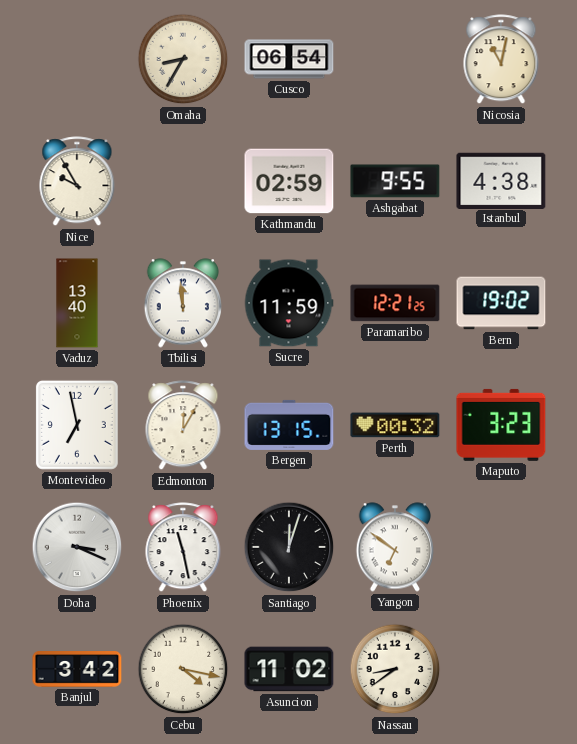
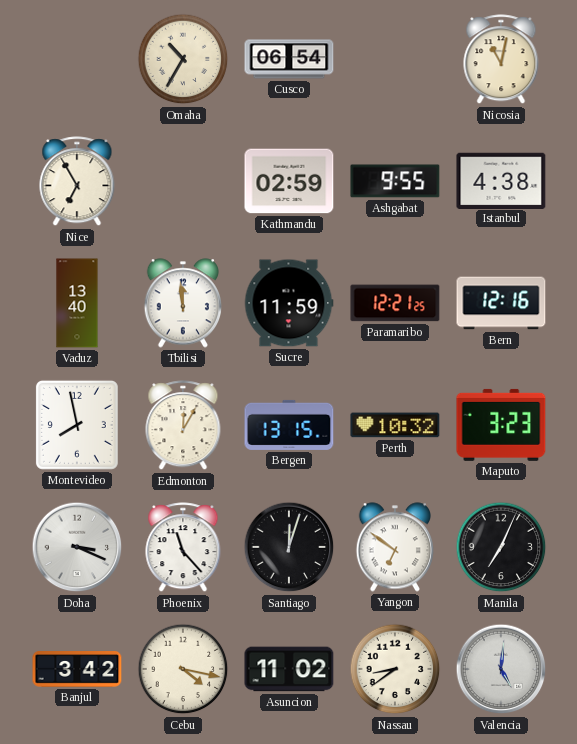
Omaha: 8:35 -> 10:35
Nice: 9:55 -> 6:55
Bern: 19:02 -> 12:16
Montevideo: 6:58 -> 7:58
Perth: 00:32 -> 10:32
Phoenix: 11:28 -> 11:23
Manila: none -> 7:04
Valencia: none -> 5:01
